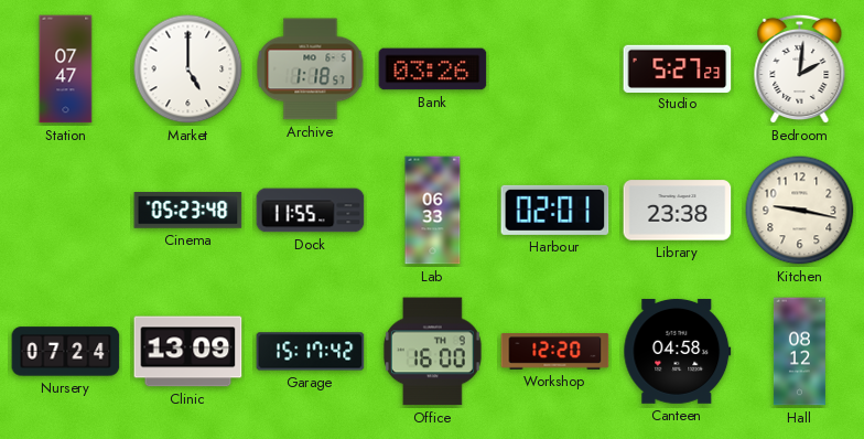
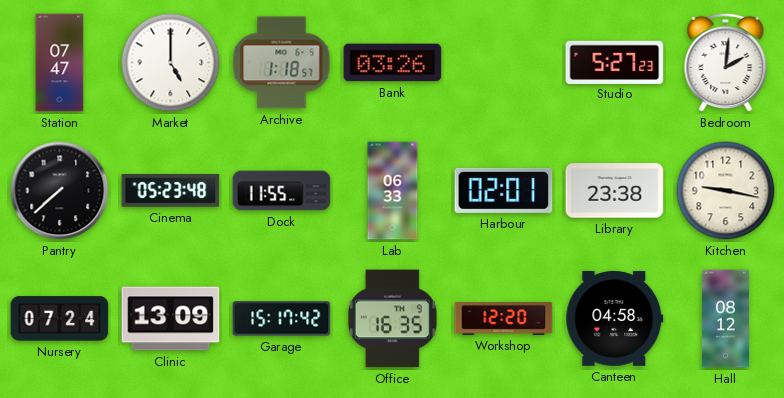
Pantry: none -> 7:38
Office: 16:00 -> 16:35
